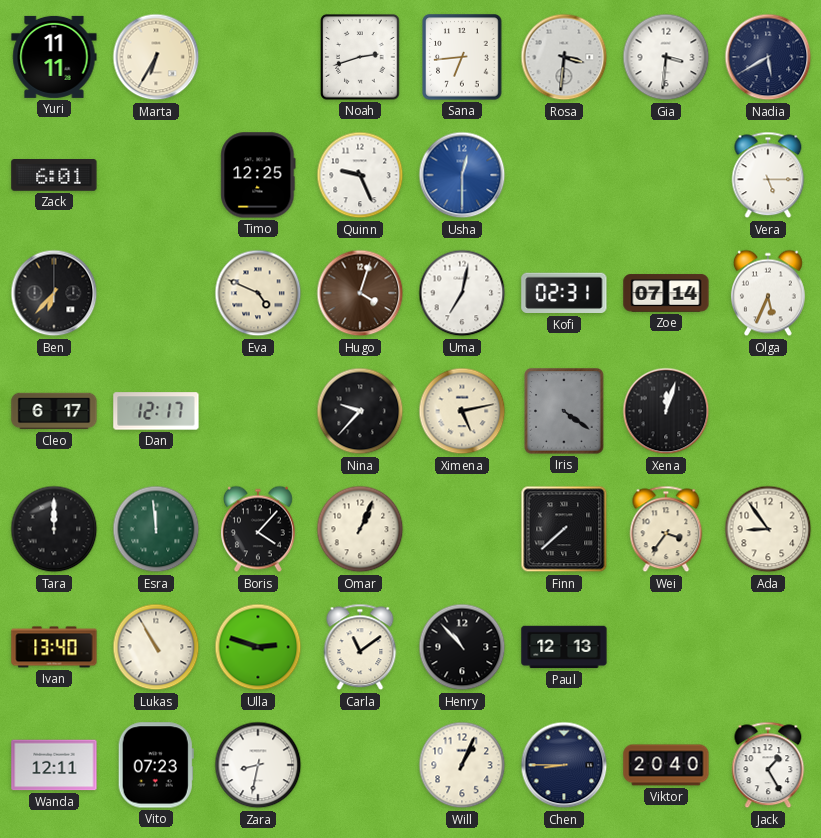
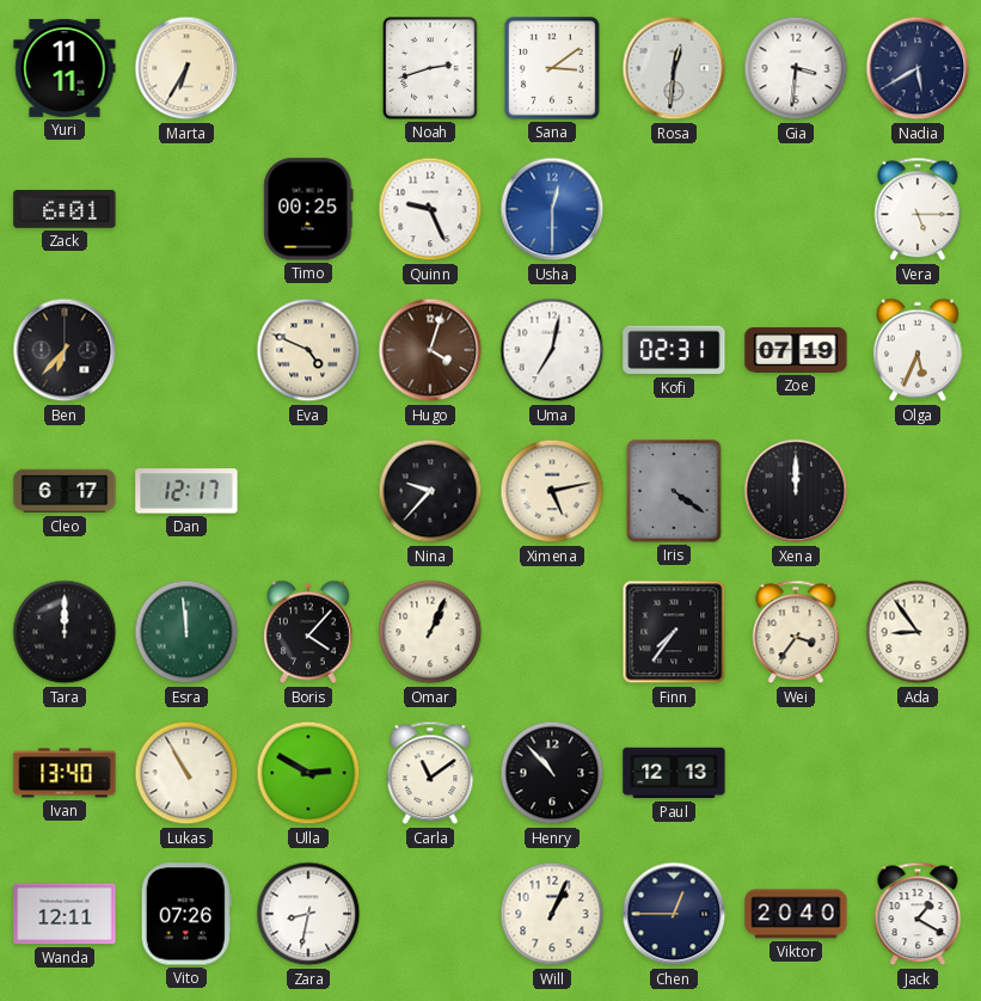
Sana: 6:44 -> 3:09
Rosa: 3:31 -> 12:31
Timo: 12:25 -> 00:25
Zoe: 07:14 -> 07:19
Xena: 12:03 -> 12:00
Finn: 7:38 -> 7:36
Ulla: 2:48 -> 2:50
Vito: 07:23 -> 07:26
Chen: 8:45 -> 12:45
Jack: 1:25 -> 1:20
